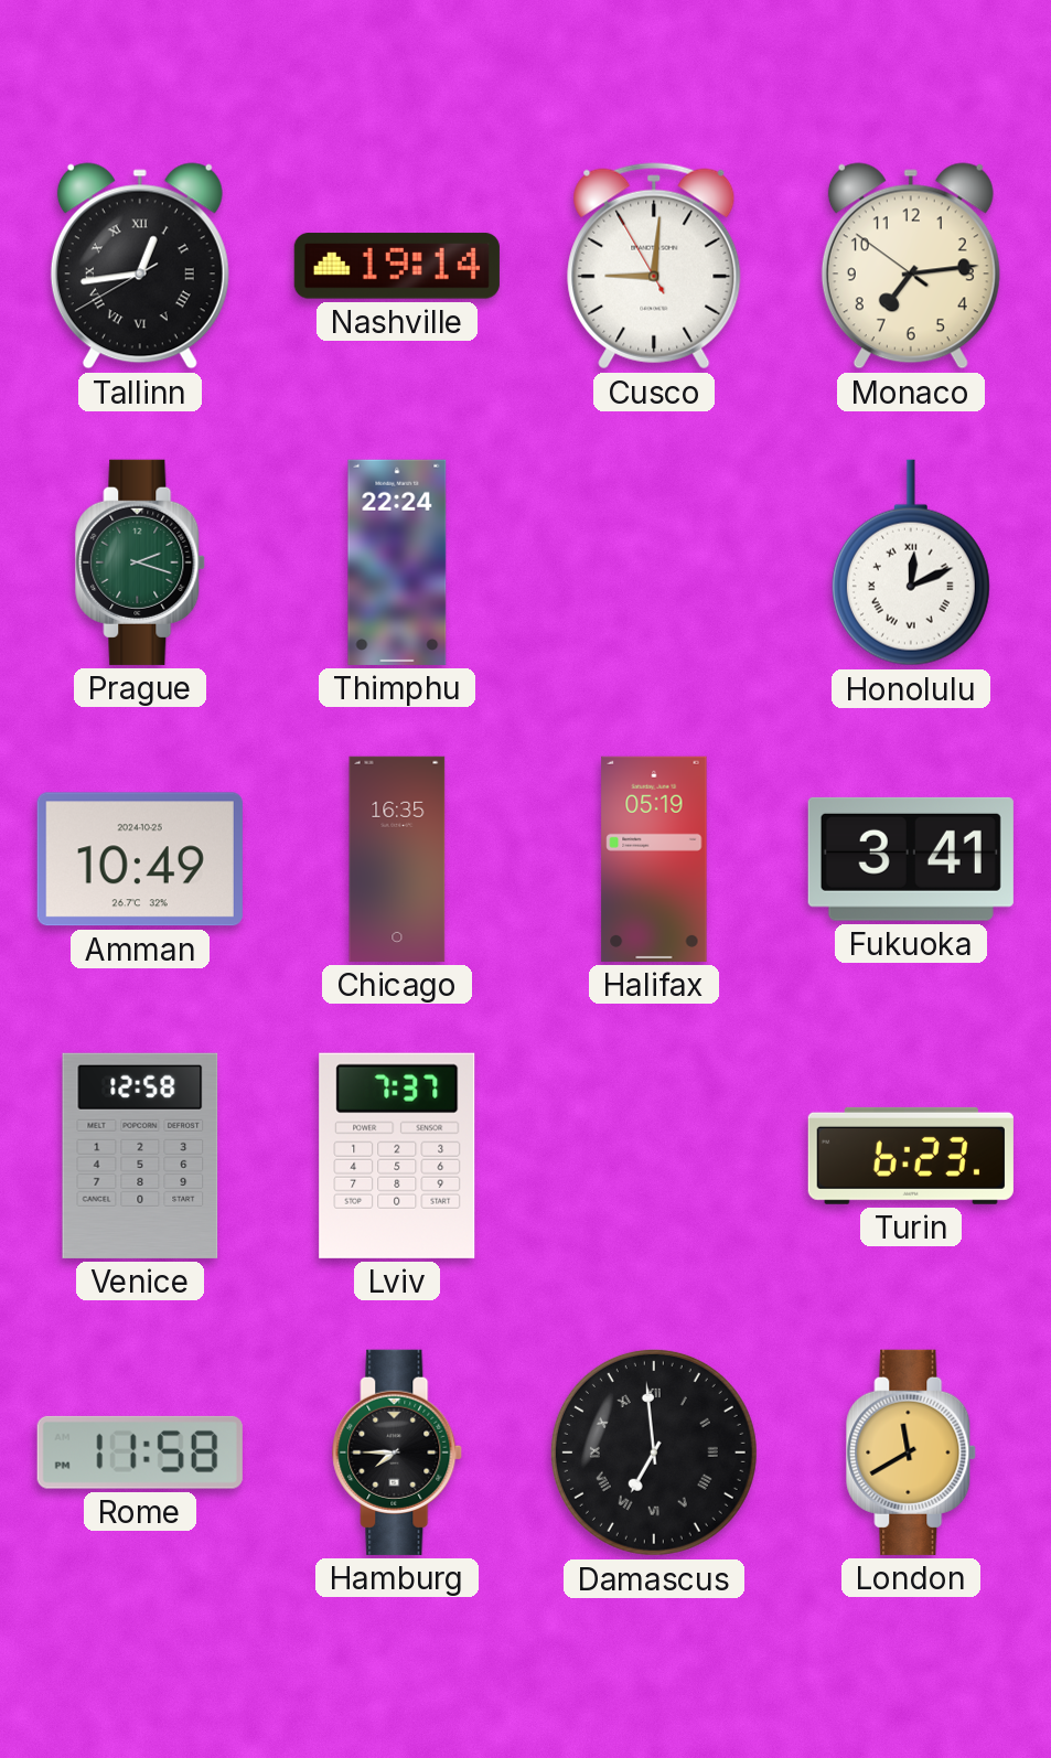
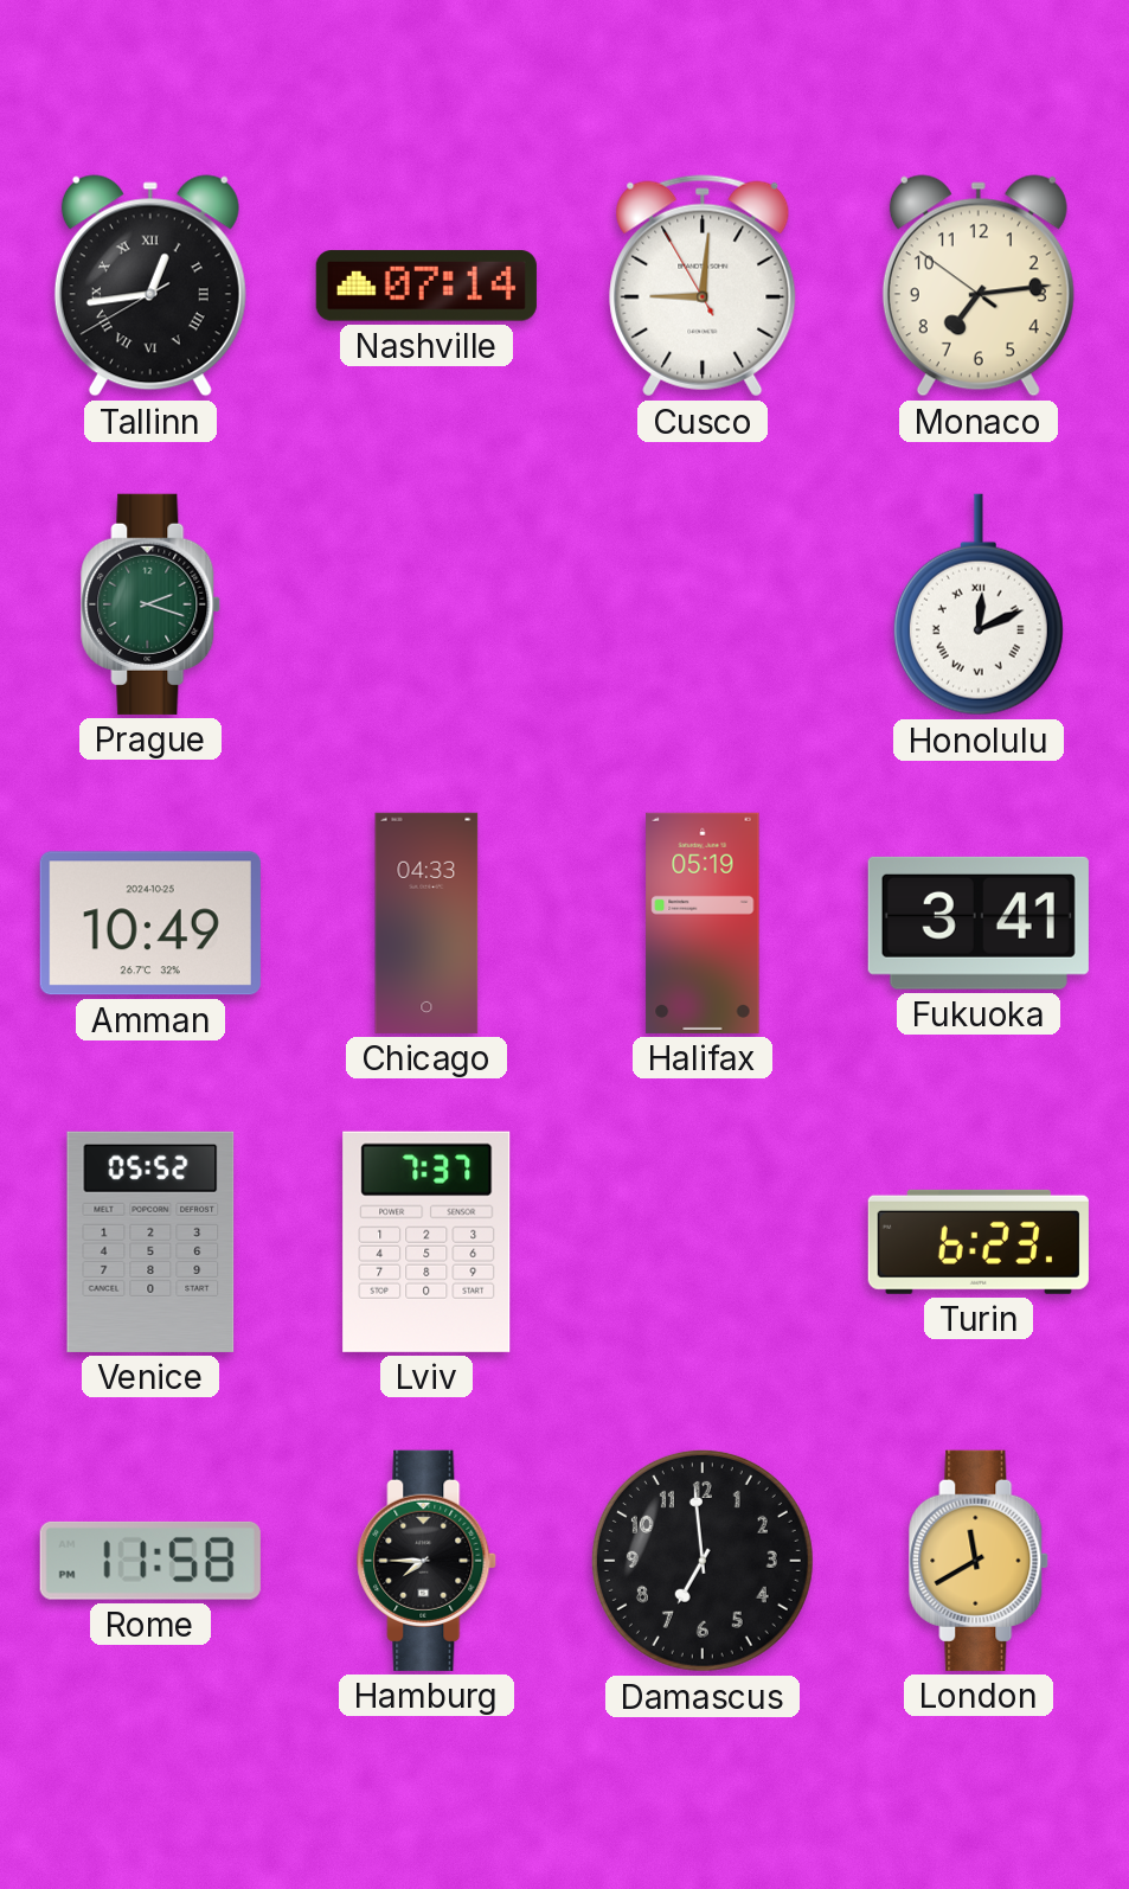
Nashville: 19:14 -> 07:14
Thimphu: 22:24 -> none
Chicago: 16:35 -> 04:33
Venice: 12:58 -> 05:52
Damascus numerals: Roman -> Arabic
